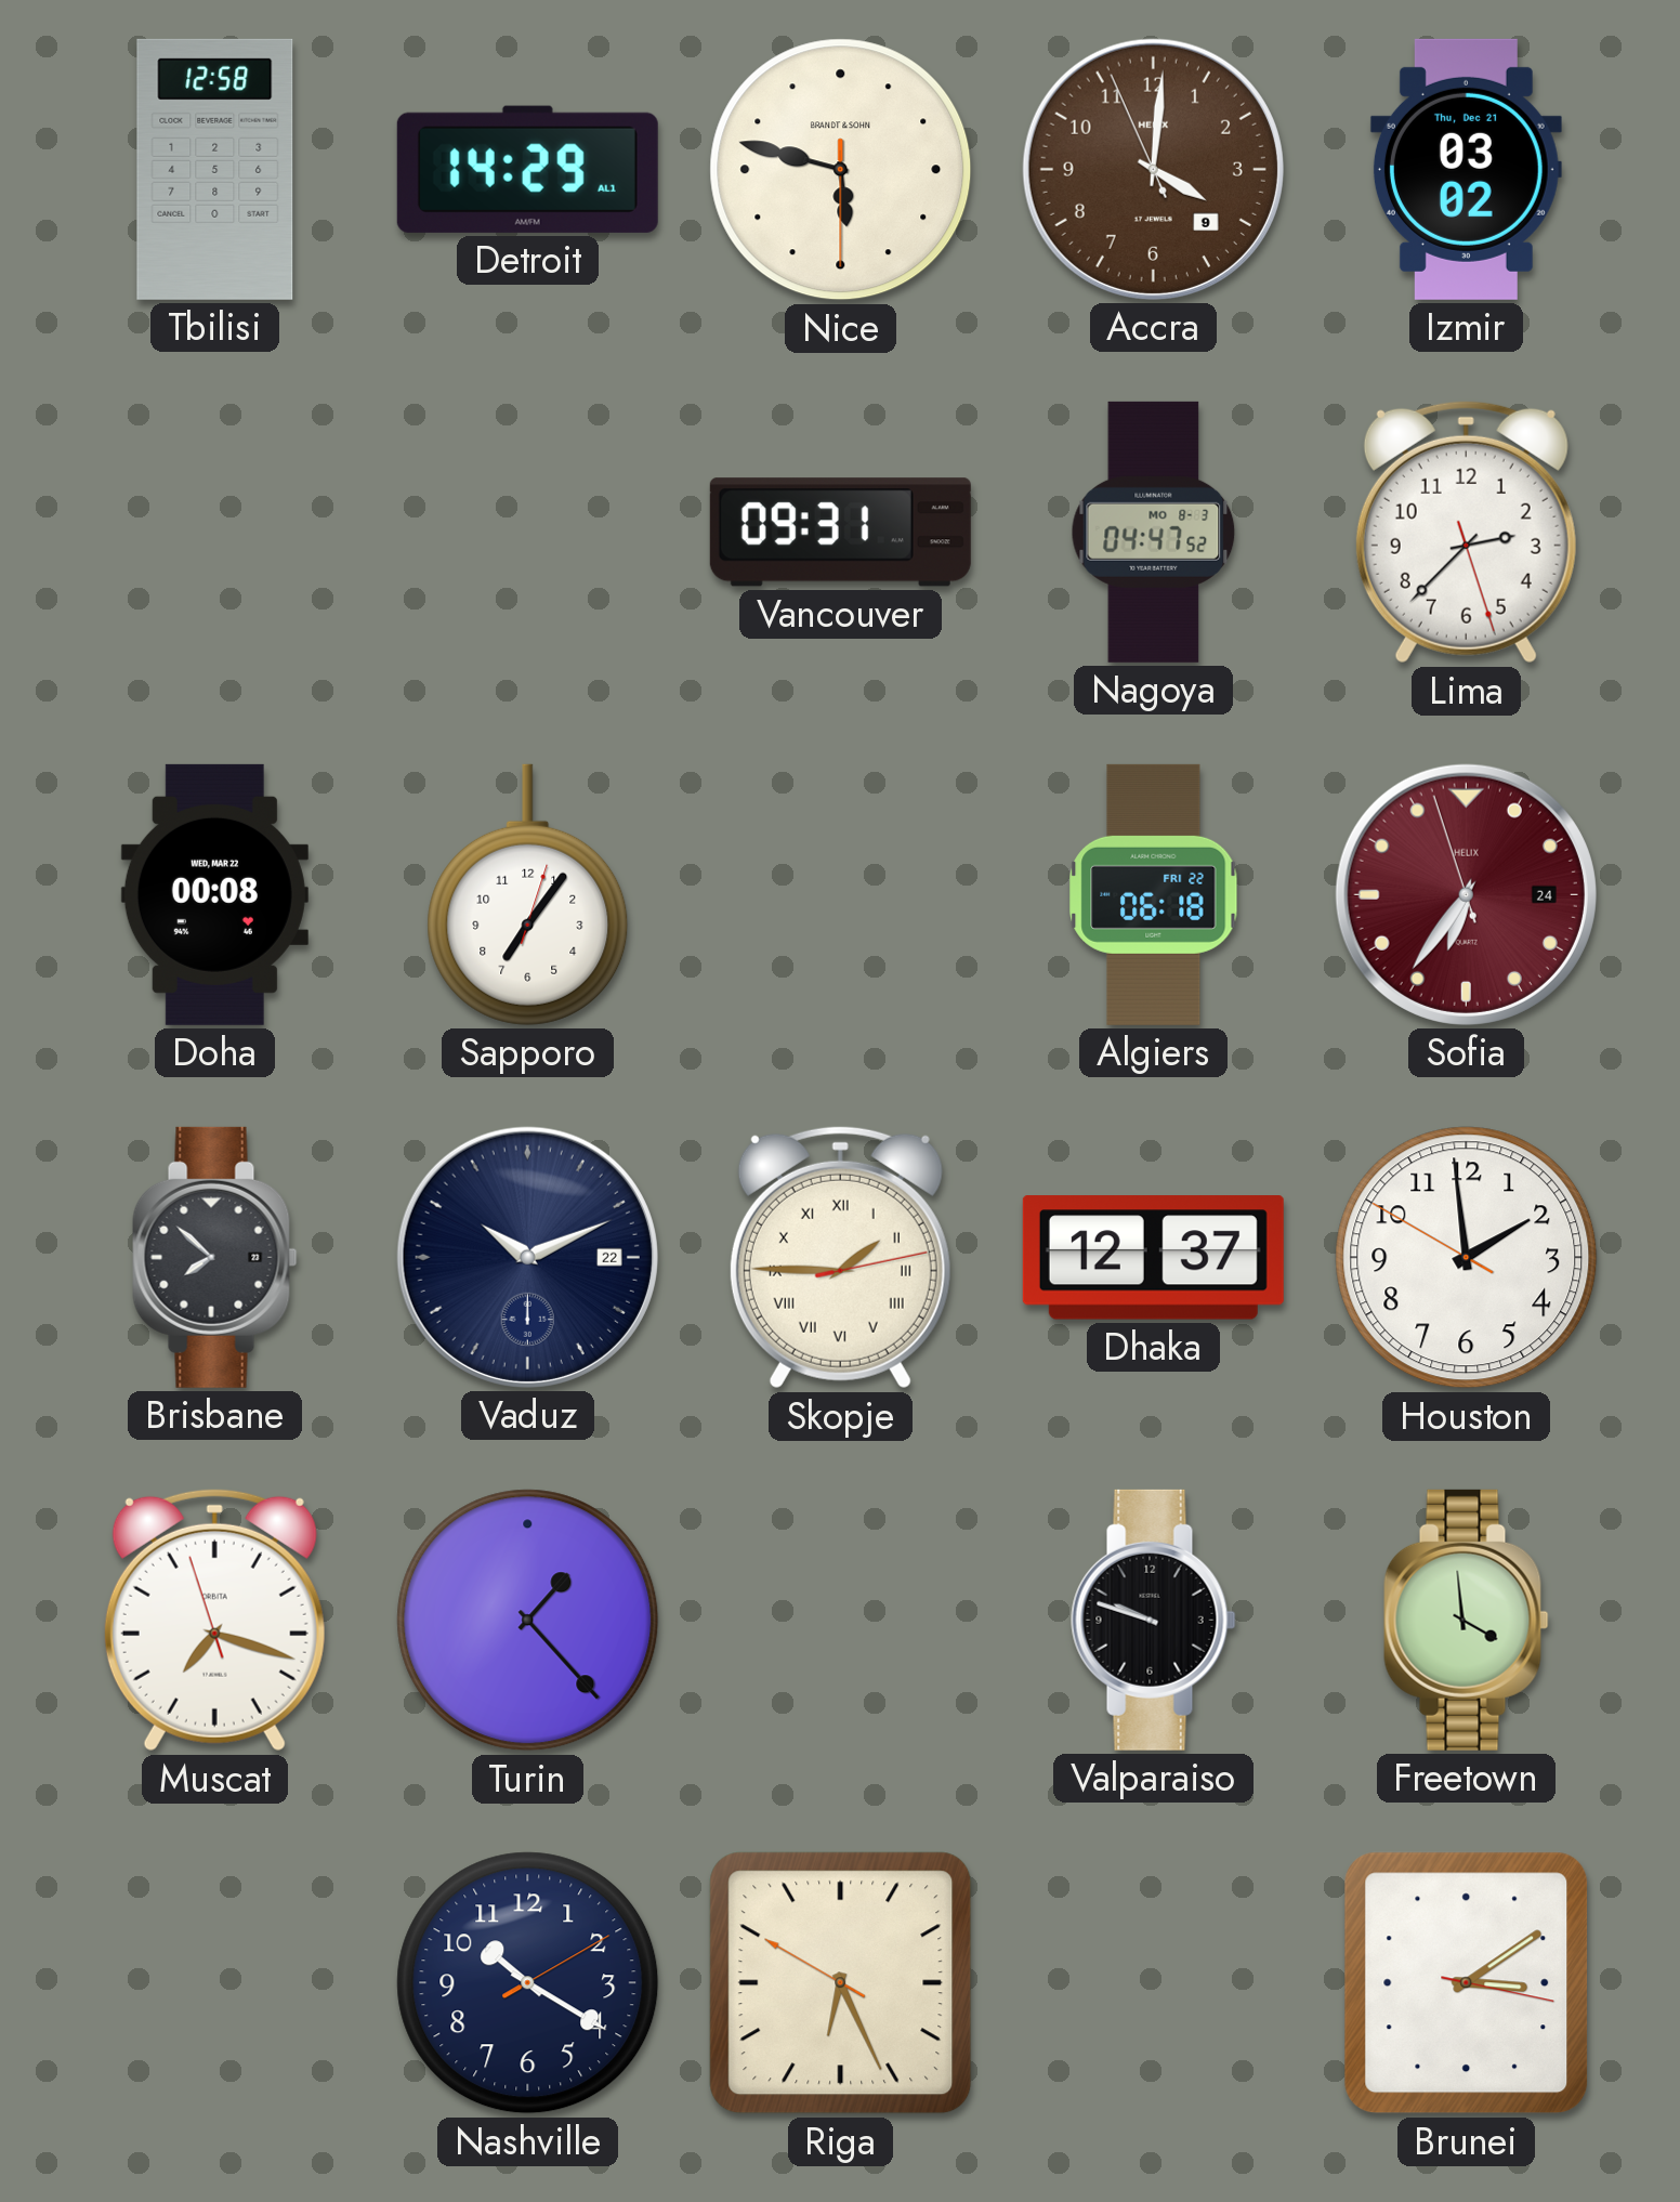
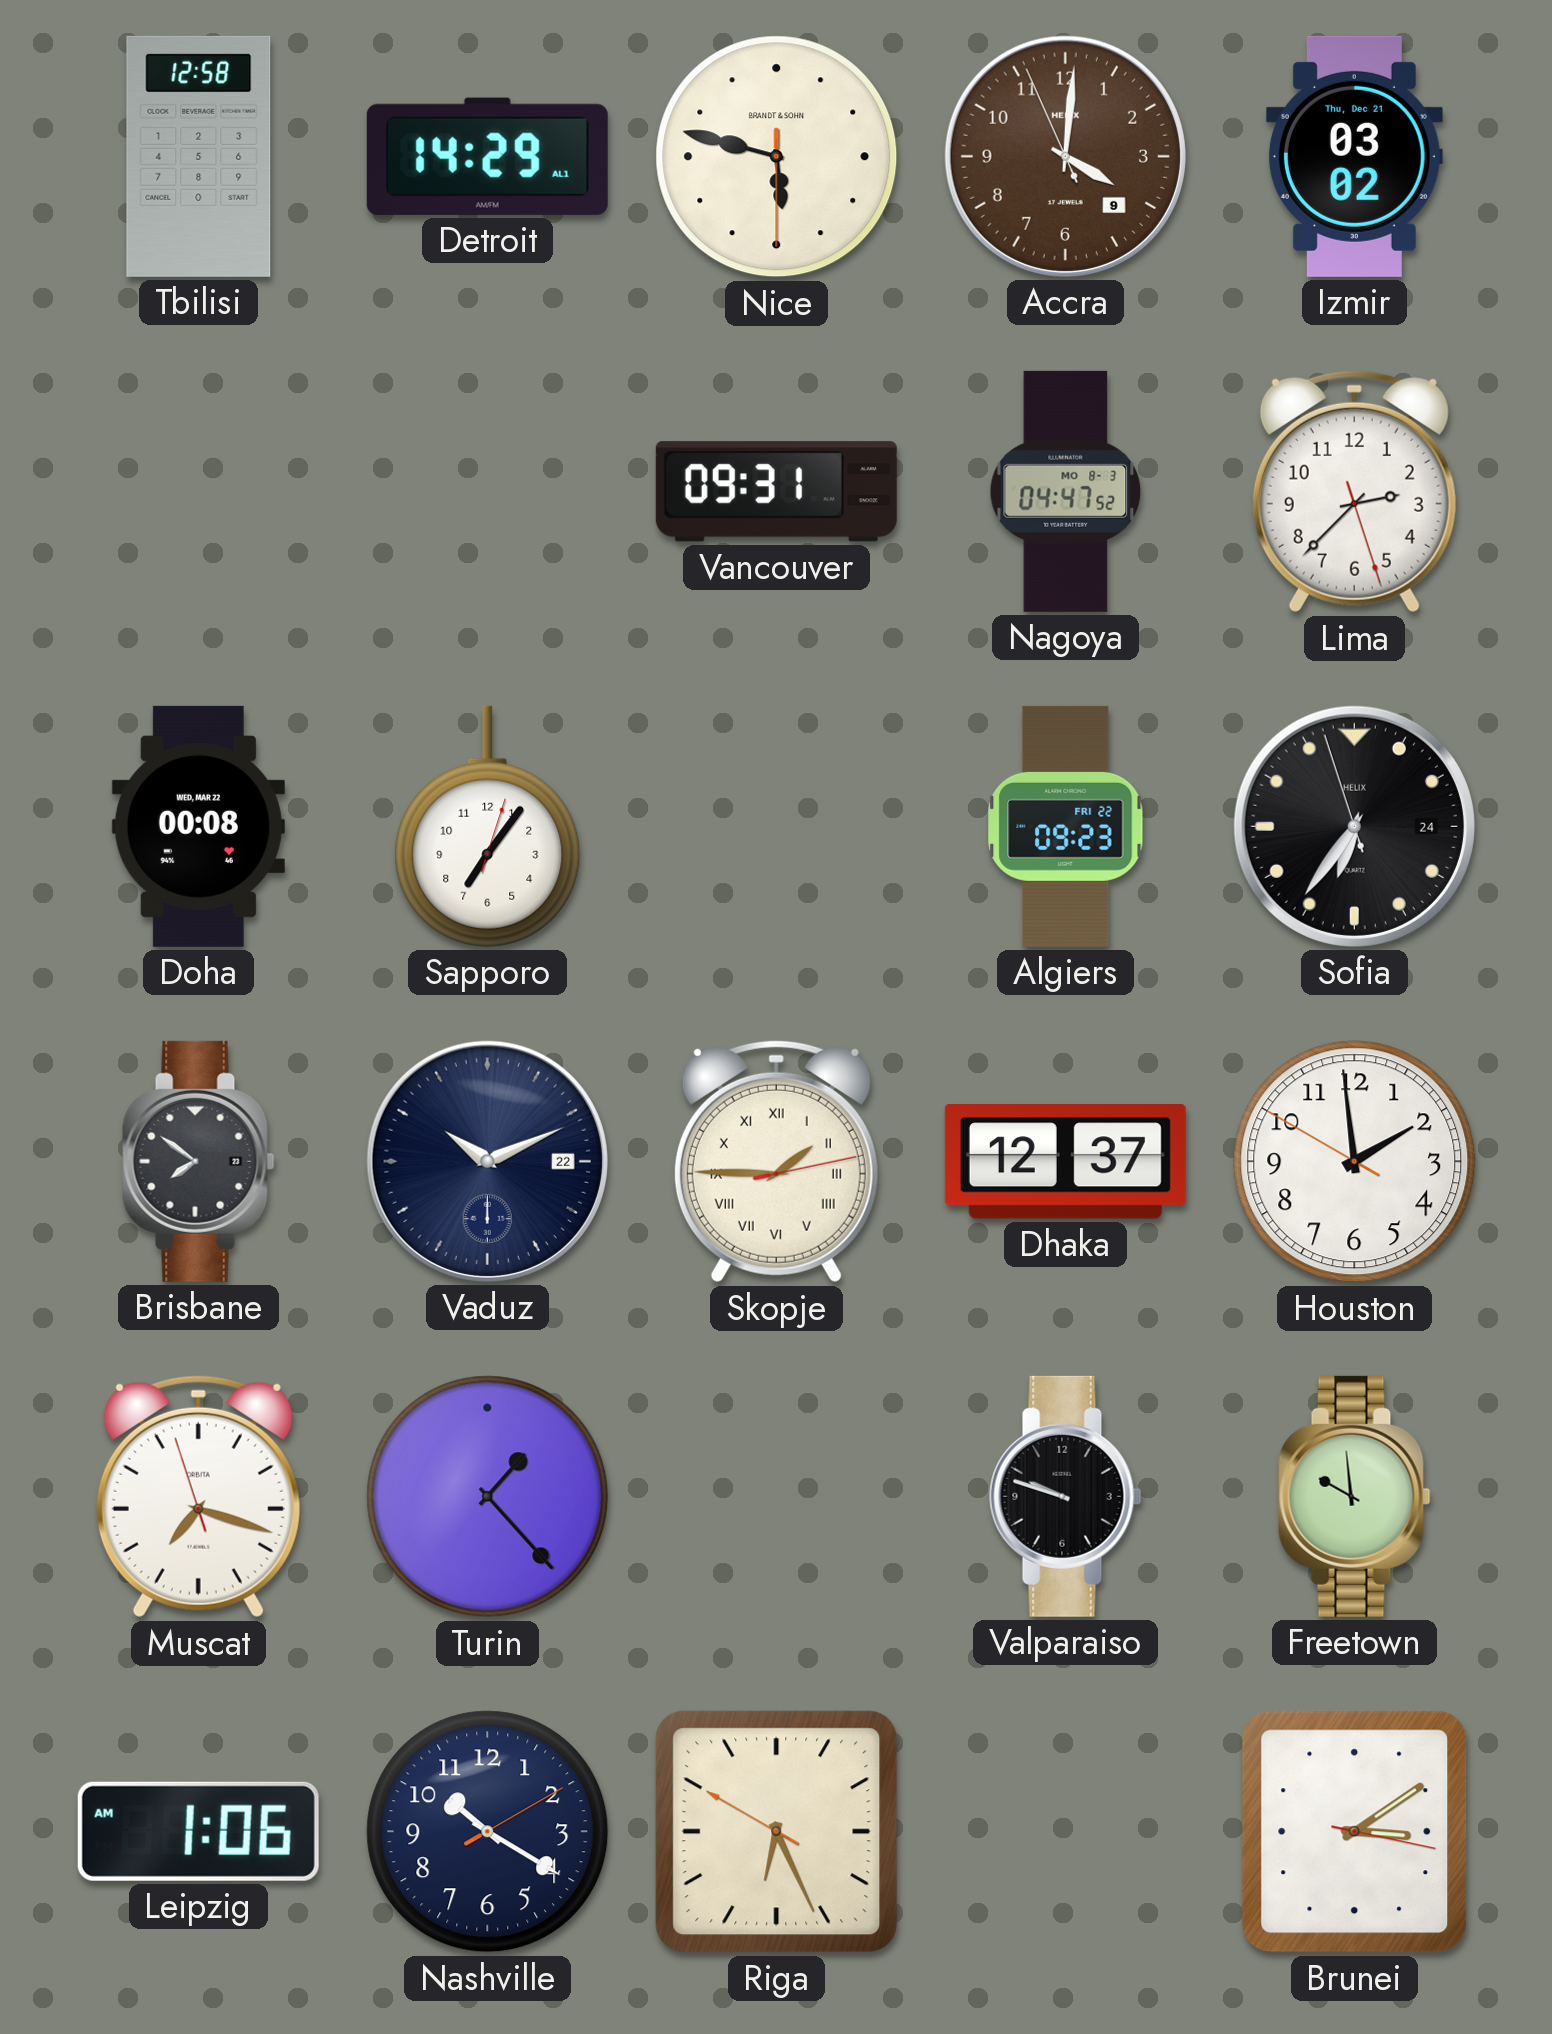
Algiers: 06:18 -> 09:23
Sofia dial: burgundy -> black
Brisbane: 7:52 -> 7:51
Freetown: 3:59 -> 9:59
Leipzig: none -> 1:06
